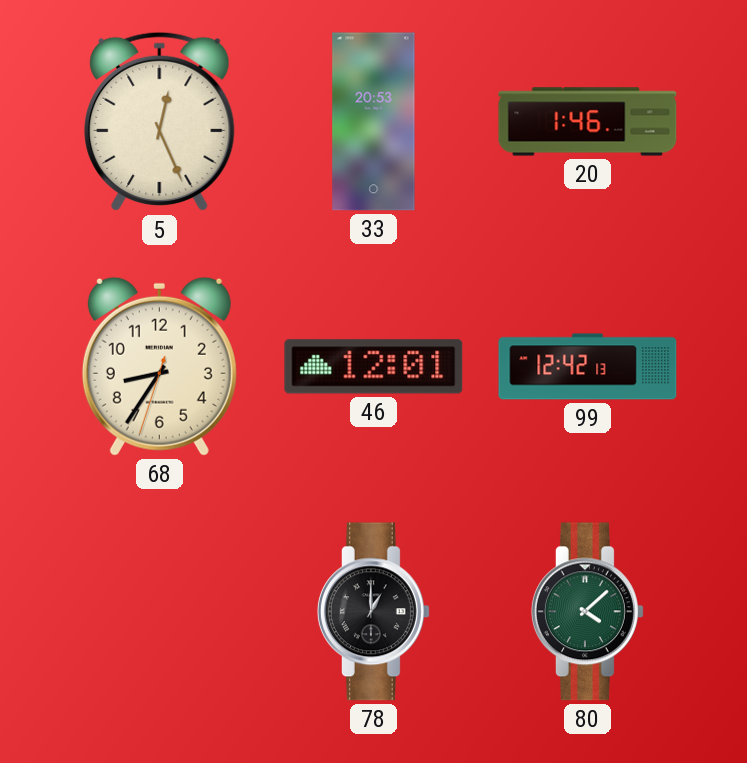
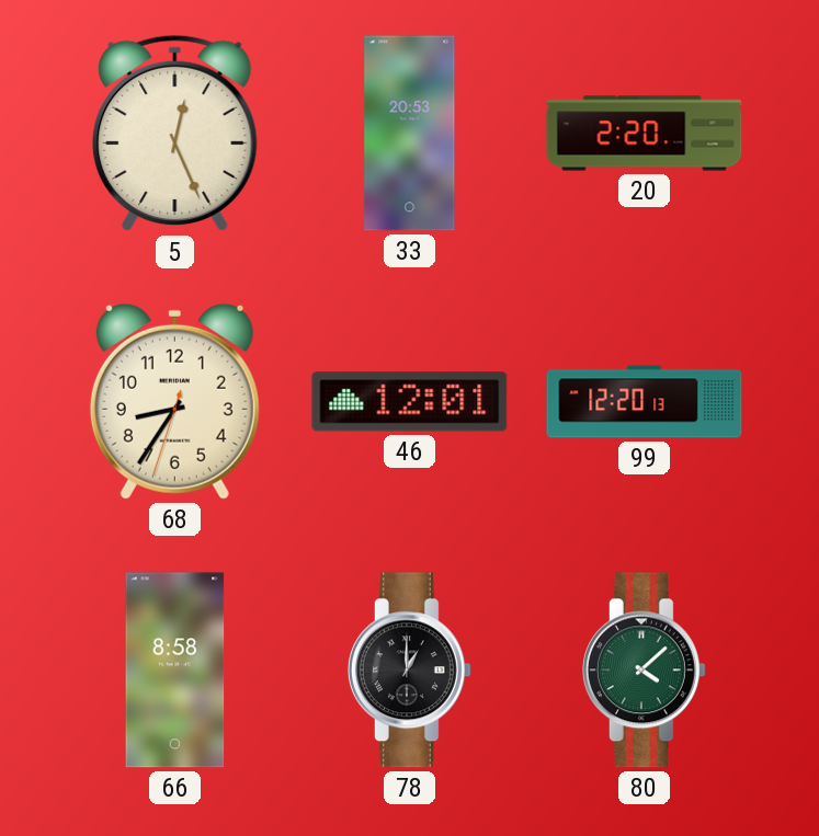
20: 1:46 -> 2:20
99: 12:42 -> 12:20
66: none -> 8:58
